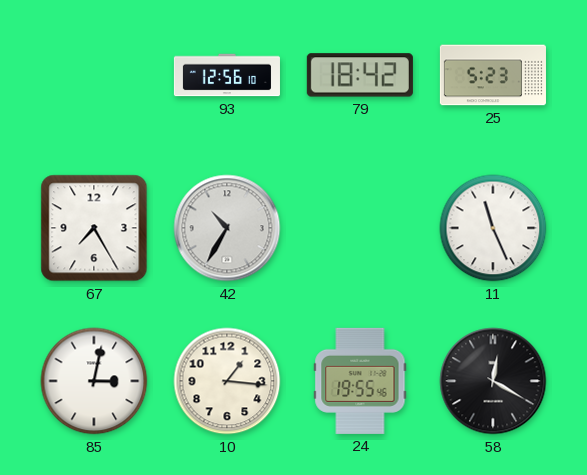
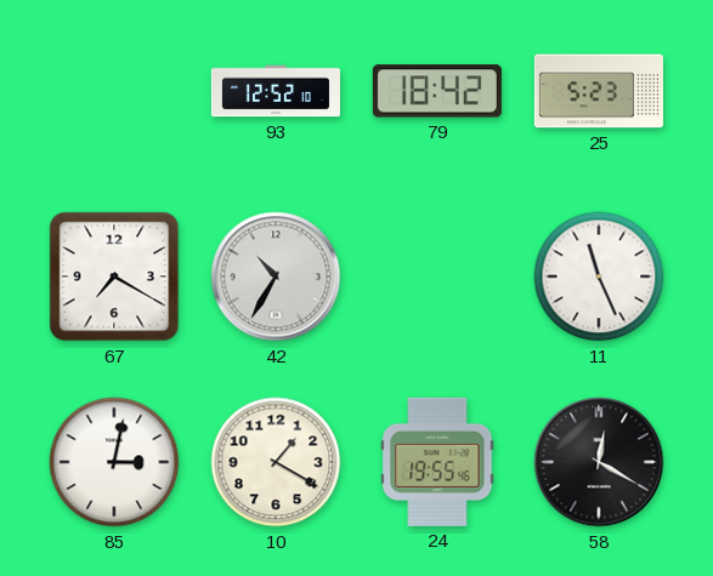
93: 12:56 -> 12:52
67: 7:25 -> 7:20
10: 1:16 -> 1:20
